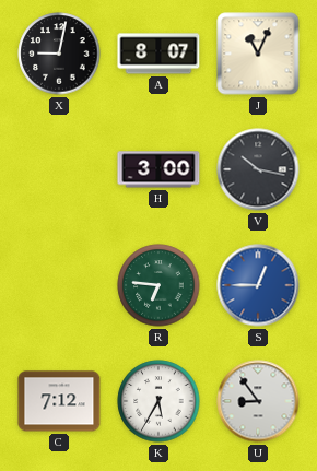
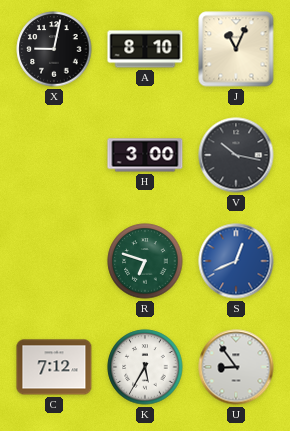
A: 8:07 -> 8:10
R: 6:46 -> 6:48
S: 12:45 -> 12:41
